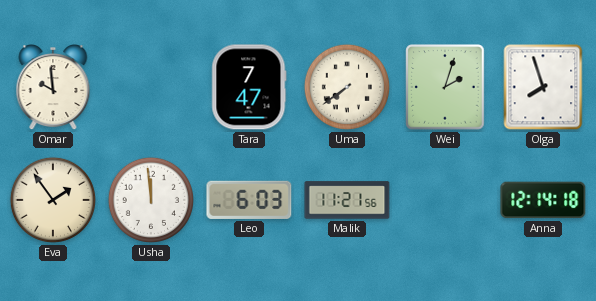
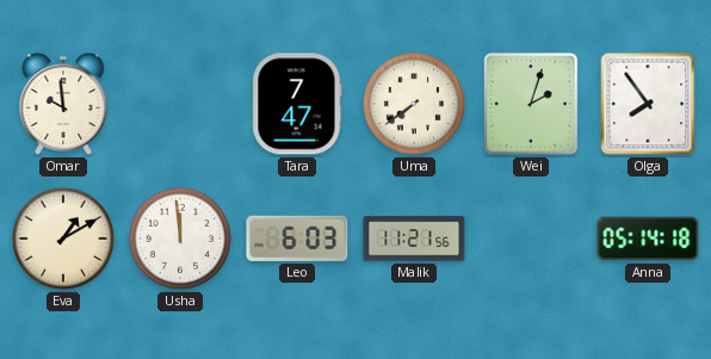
Olga: 7:57 -> 7:54
Eva: 1:54 -> 1:10
Anna: 12:14 -> 05:14
